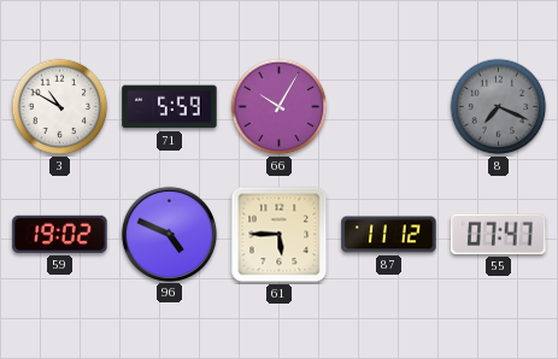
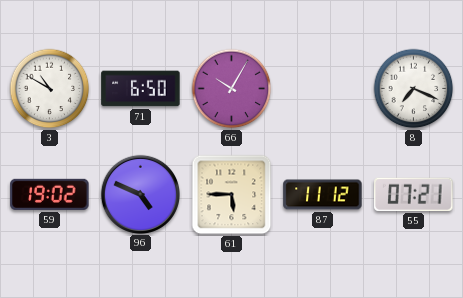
71: 5:59 -> 6:50
8 dial: grey -> white
55: 07:47 -> 07:21
